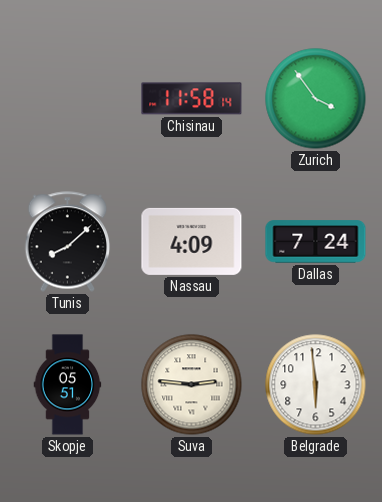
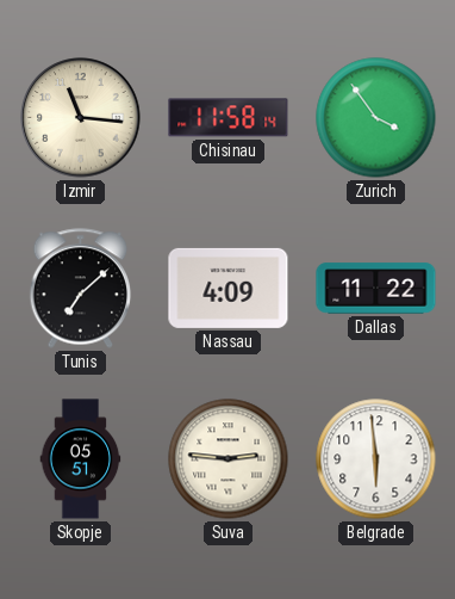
Izmir: none -> 11:16
Tunis: 8:08 -> 7:08
Dallas: 7:24 -> 11:22
